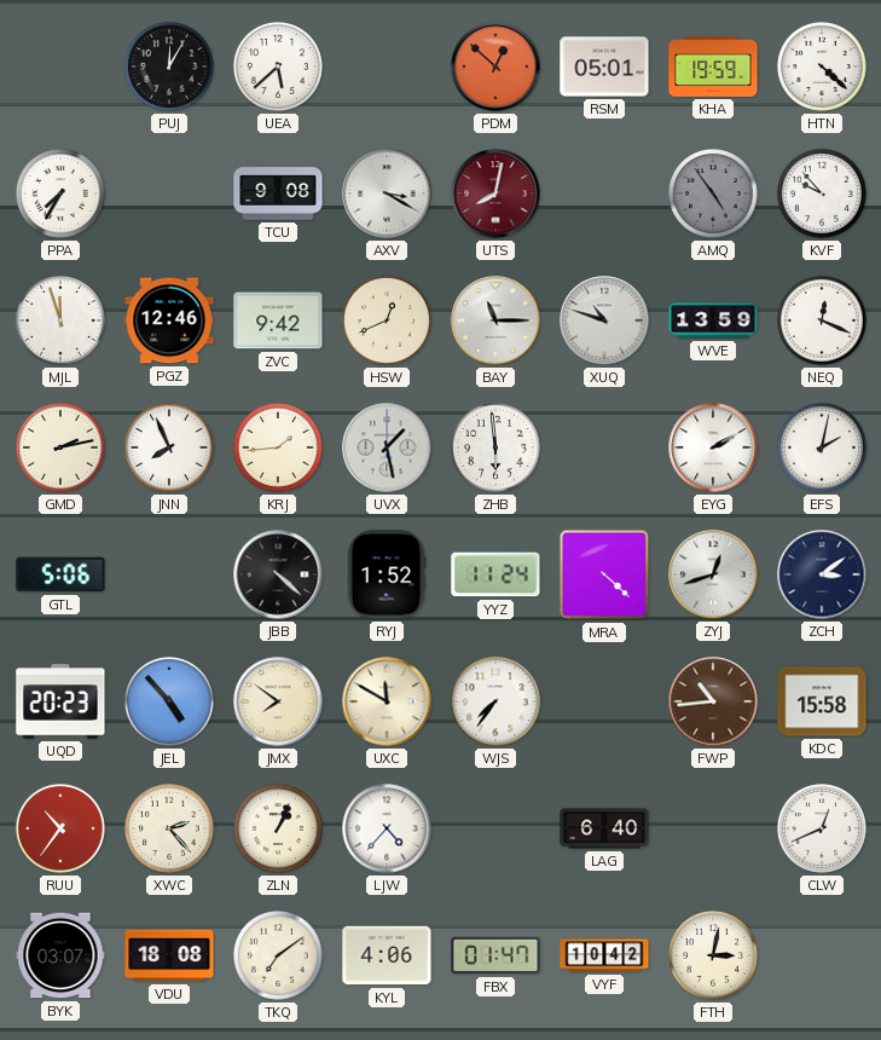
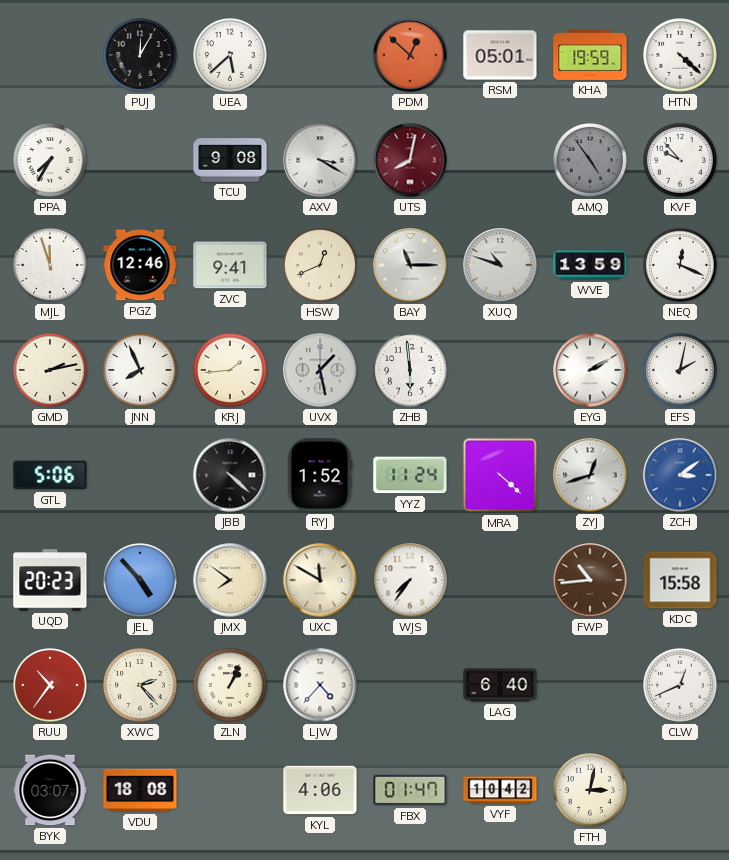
ZVC: 9:42 -> 9:41
ZCH dial: navy -> blue
TKQ: 7:09 -> none
